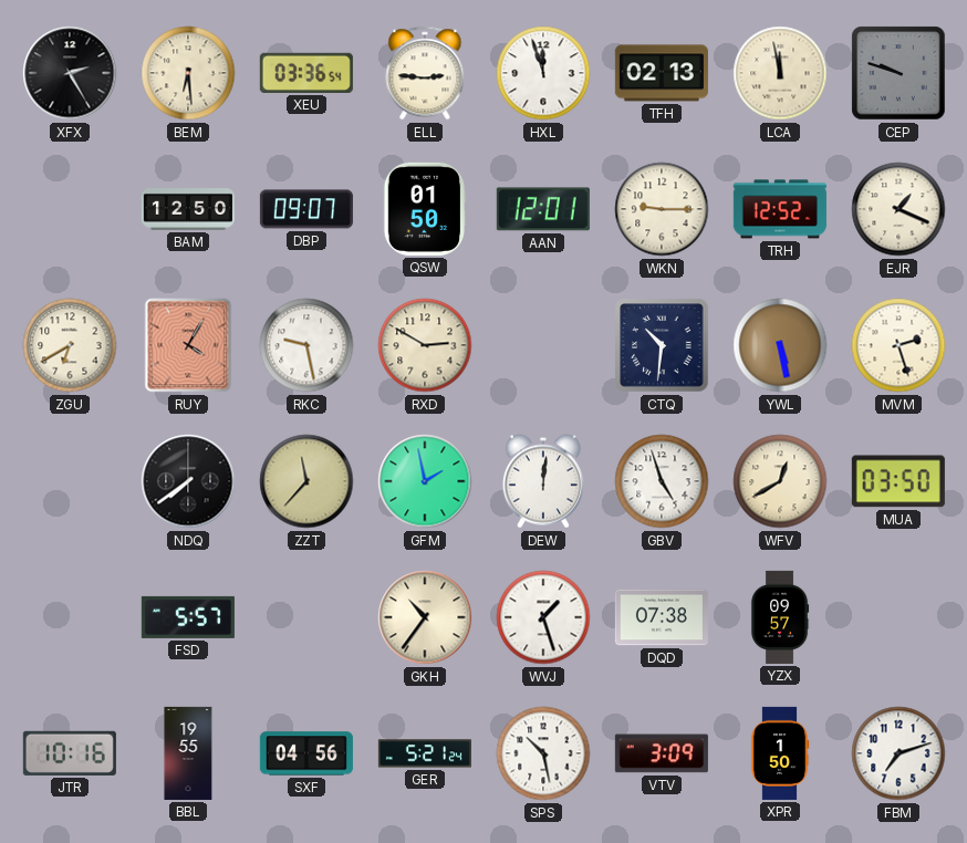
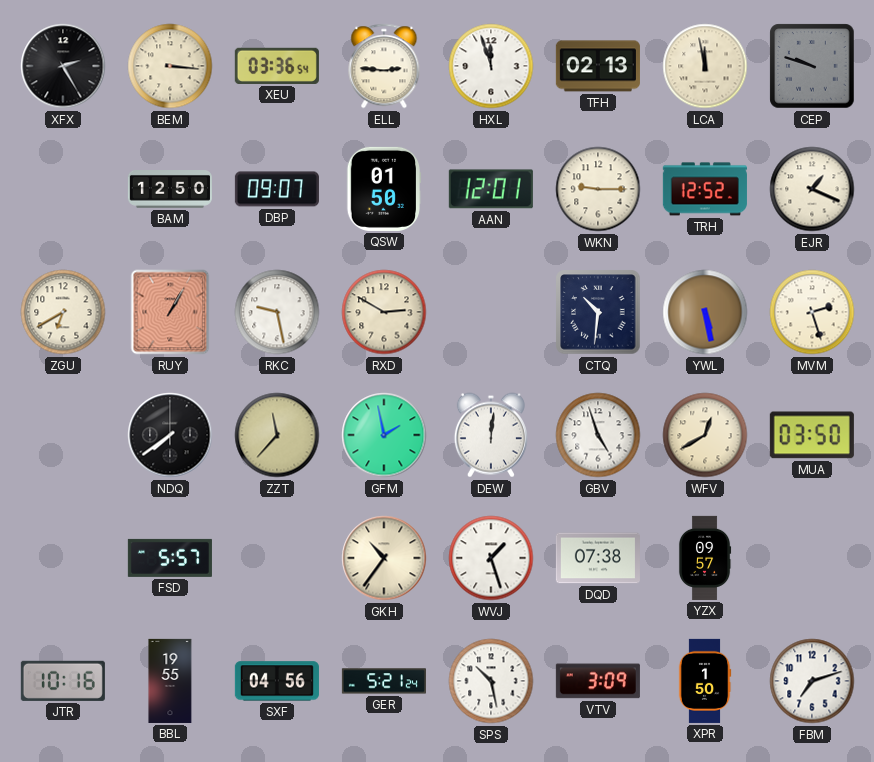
BEM: 6:29 -> 3:16
RUY: 4:05 -> 1:05
